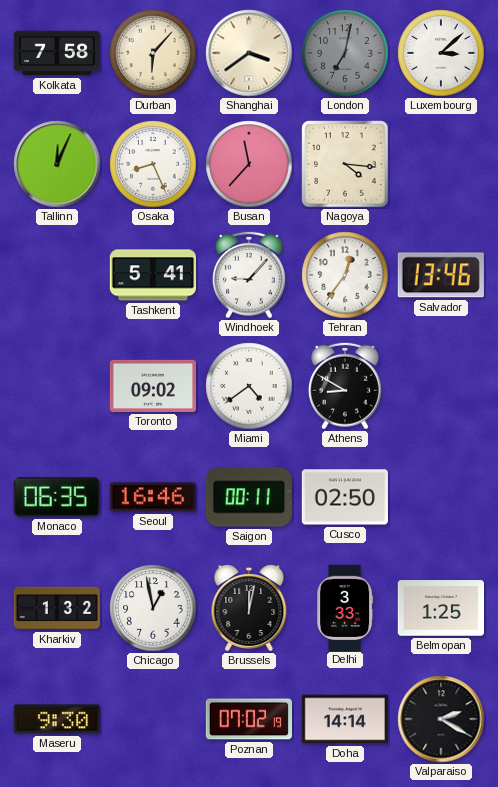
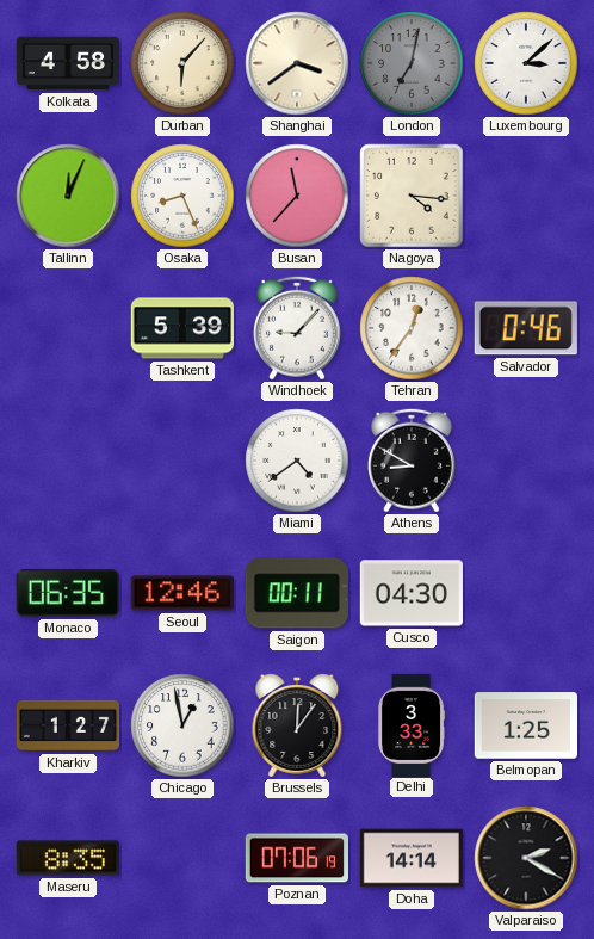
Kolkata: 7:58 -> 4:58
Tashkent: 5:41 -> 5:39
Salvador: 13:46 -> 0:46
Toronto: 09:02 -> none
Seoul: 16:46 -> 12:46
Cusco: 02:50 -> 04:30
Kharkiv: 1:32 -> 1:27
Brussels: 12:02 -> 12:06
Maseru: 9:30 -> 8:35
Poznan: 07:02 -> 07:06
